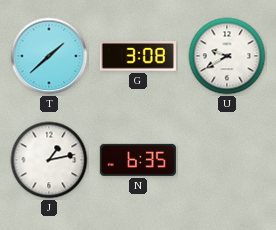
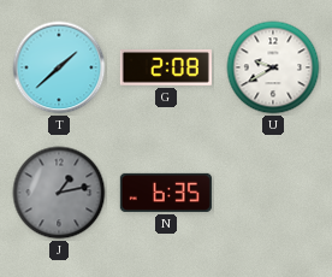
G: 3:08 -> 2:08
J dial: white -> grey
